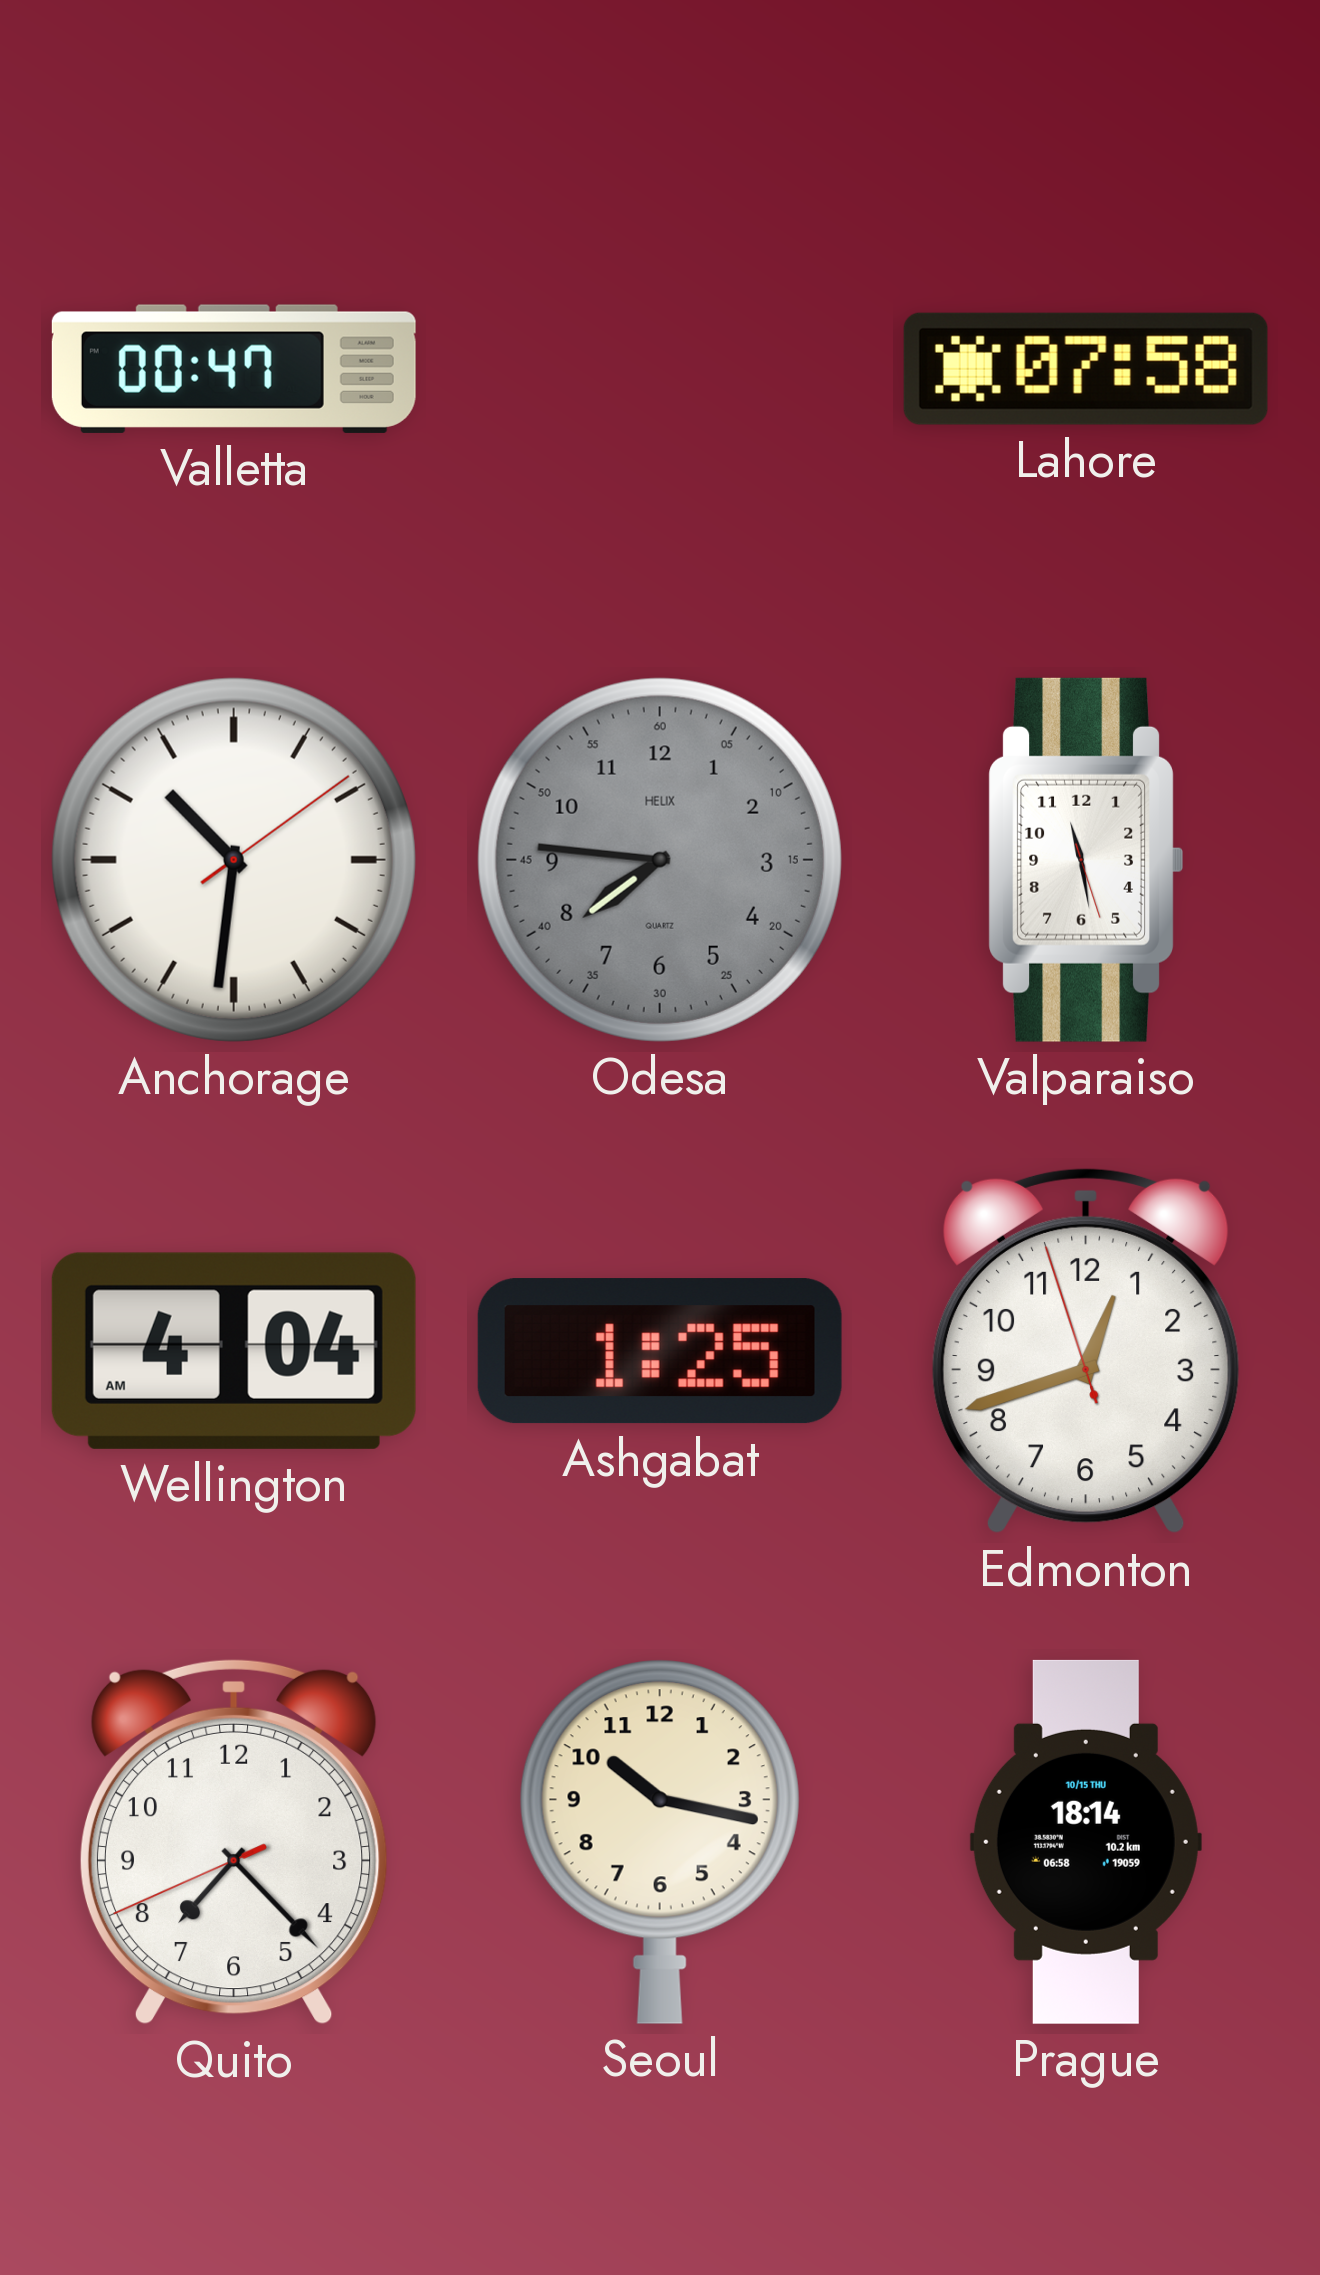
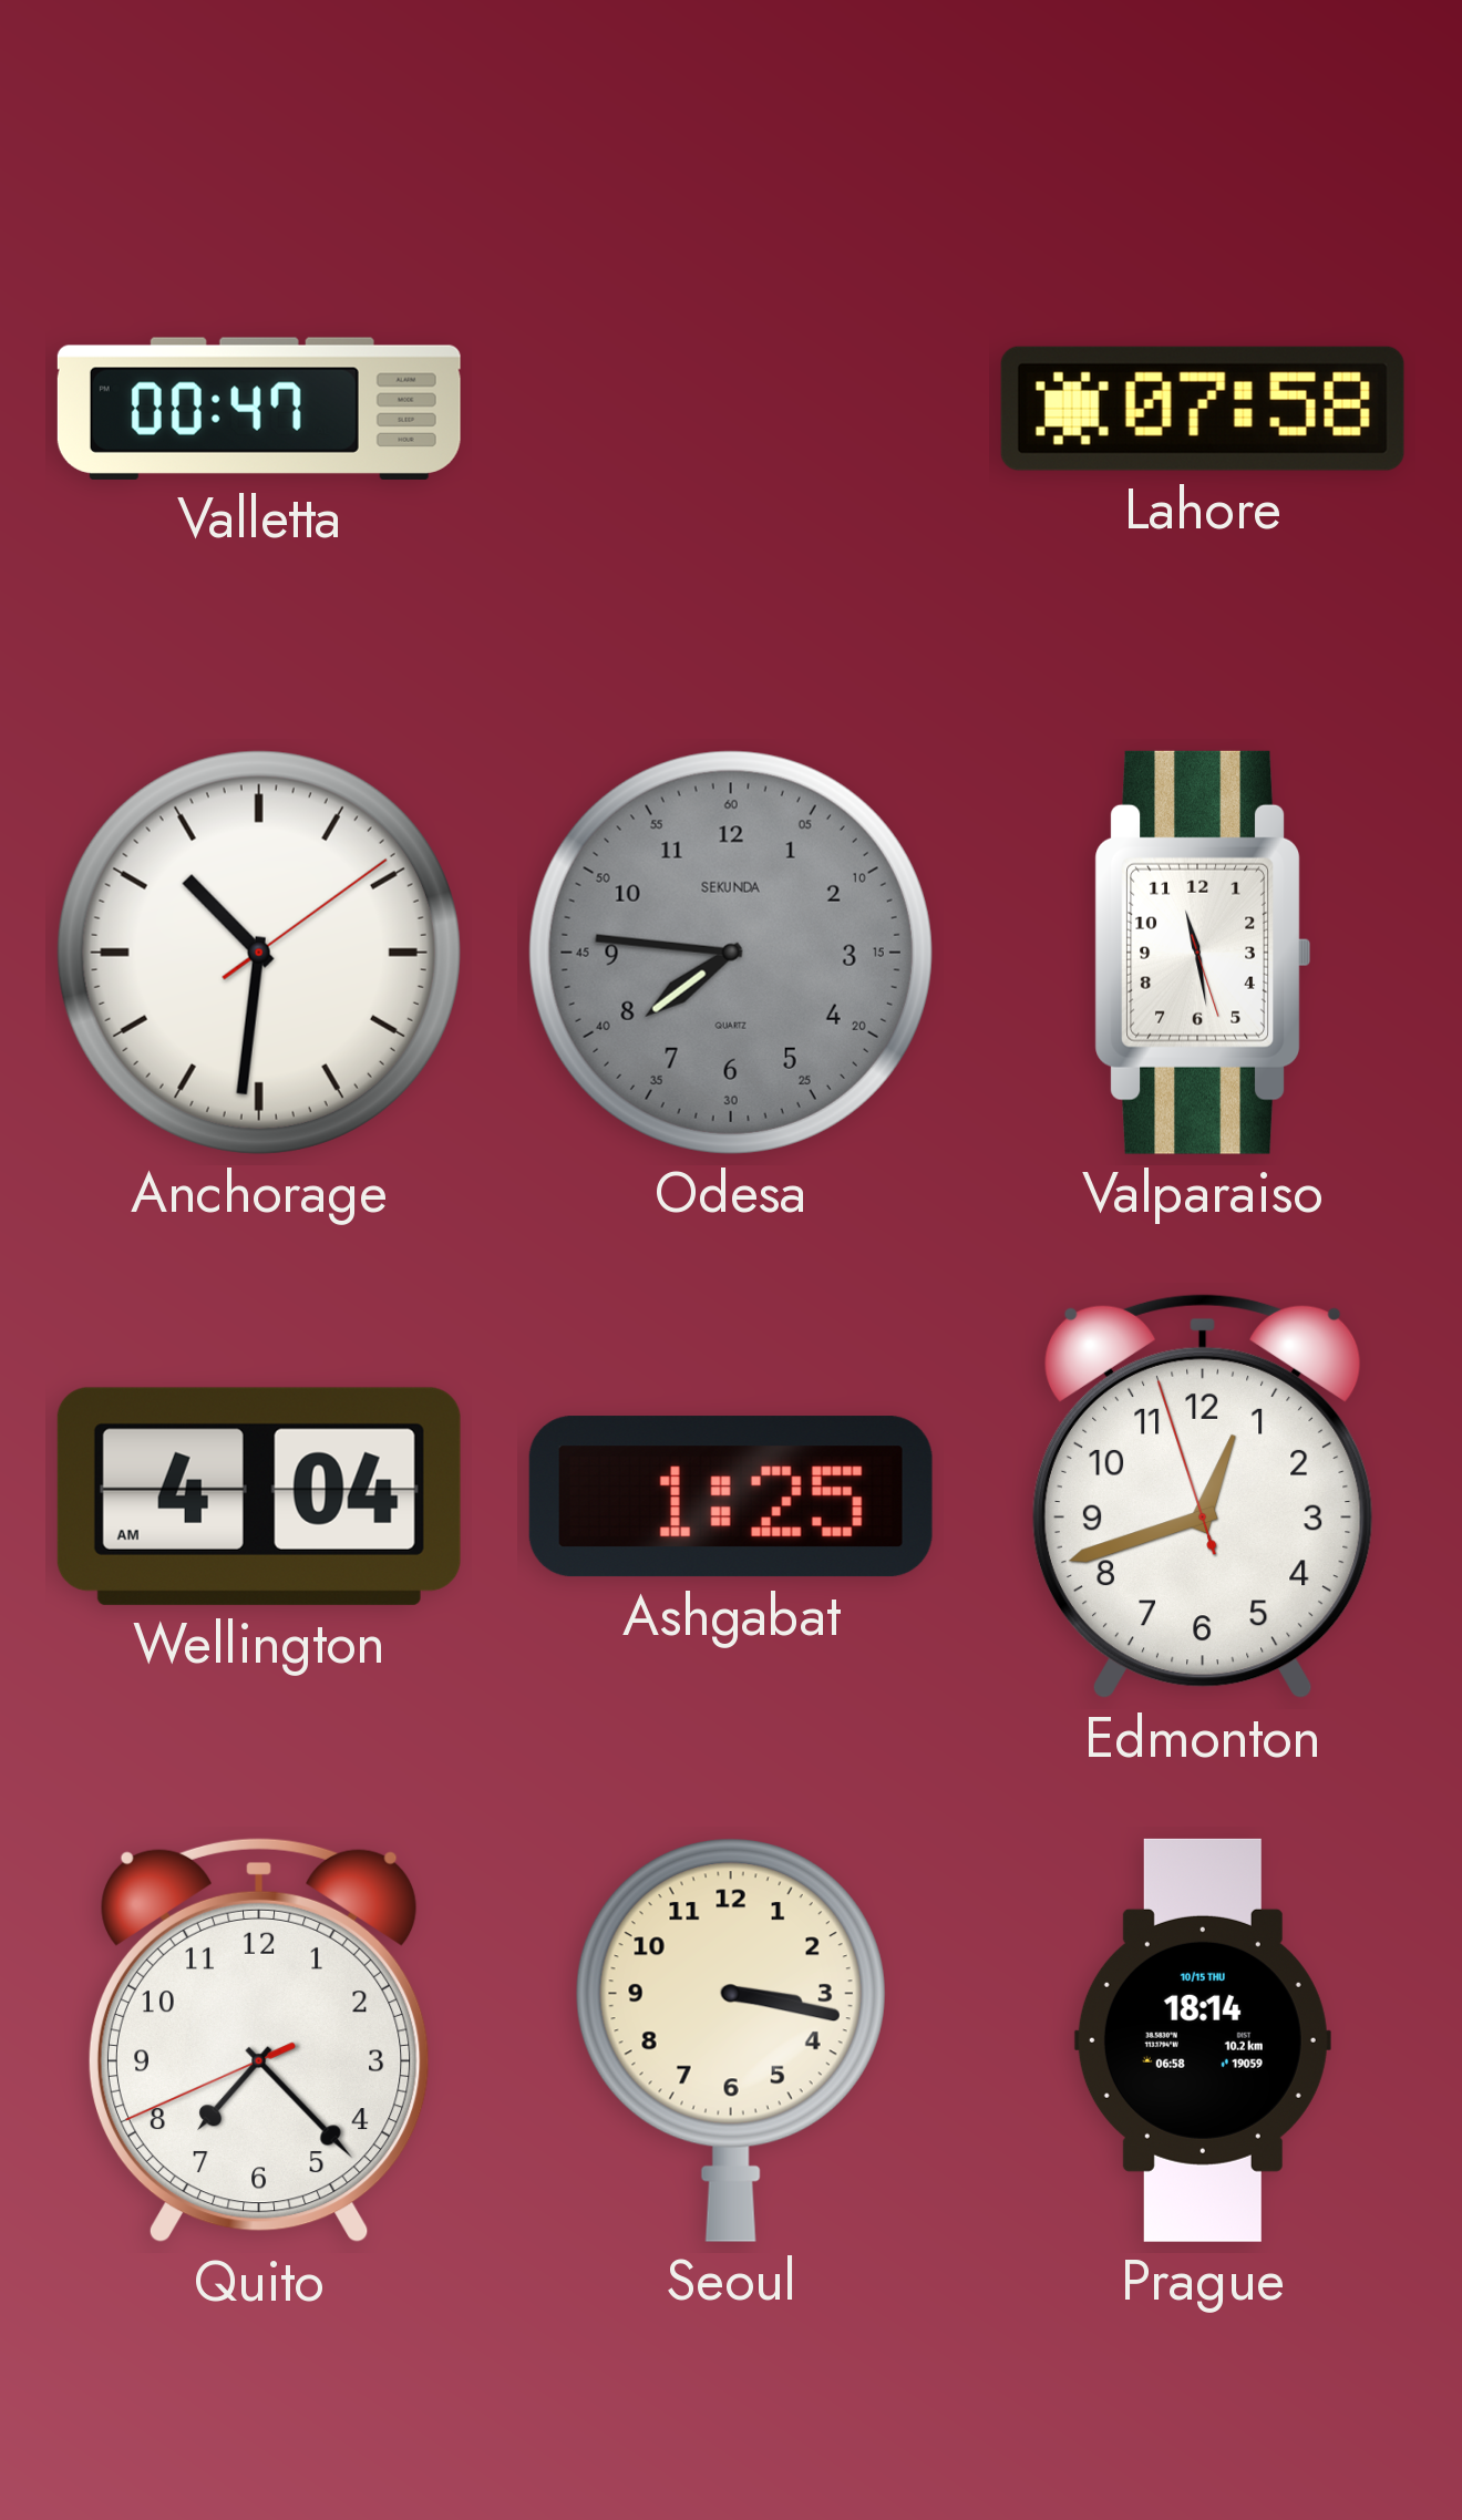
Odesa brand: HELIX -> SEKUNDA
Seoul: 10:17 -> 3:17
